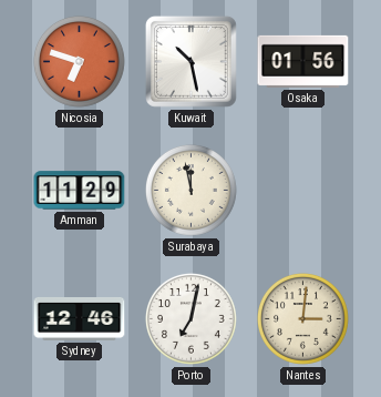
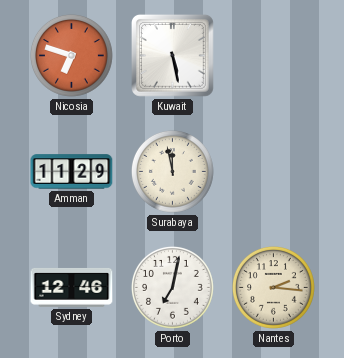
Kuwait: 10:28 -> 5:28
Osaka: 01:56 -> none
Nantes: 3:01 -> 2:16
